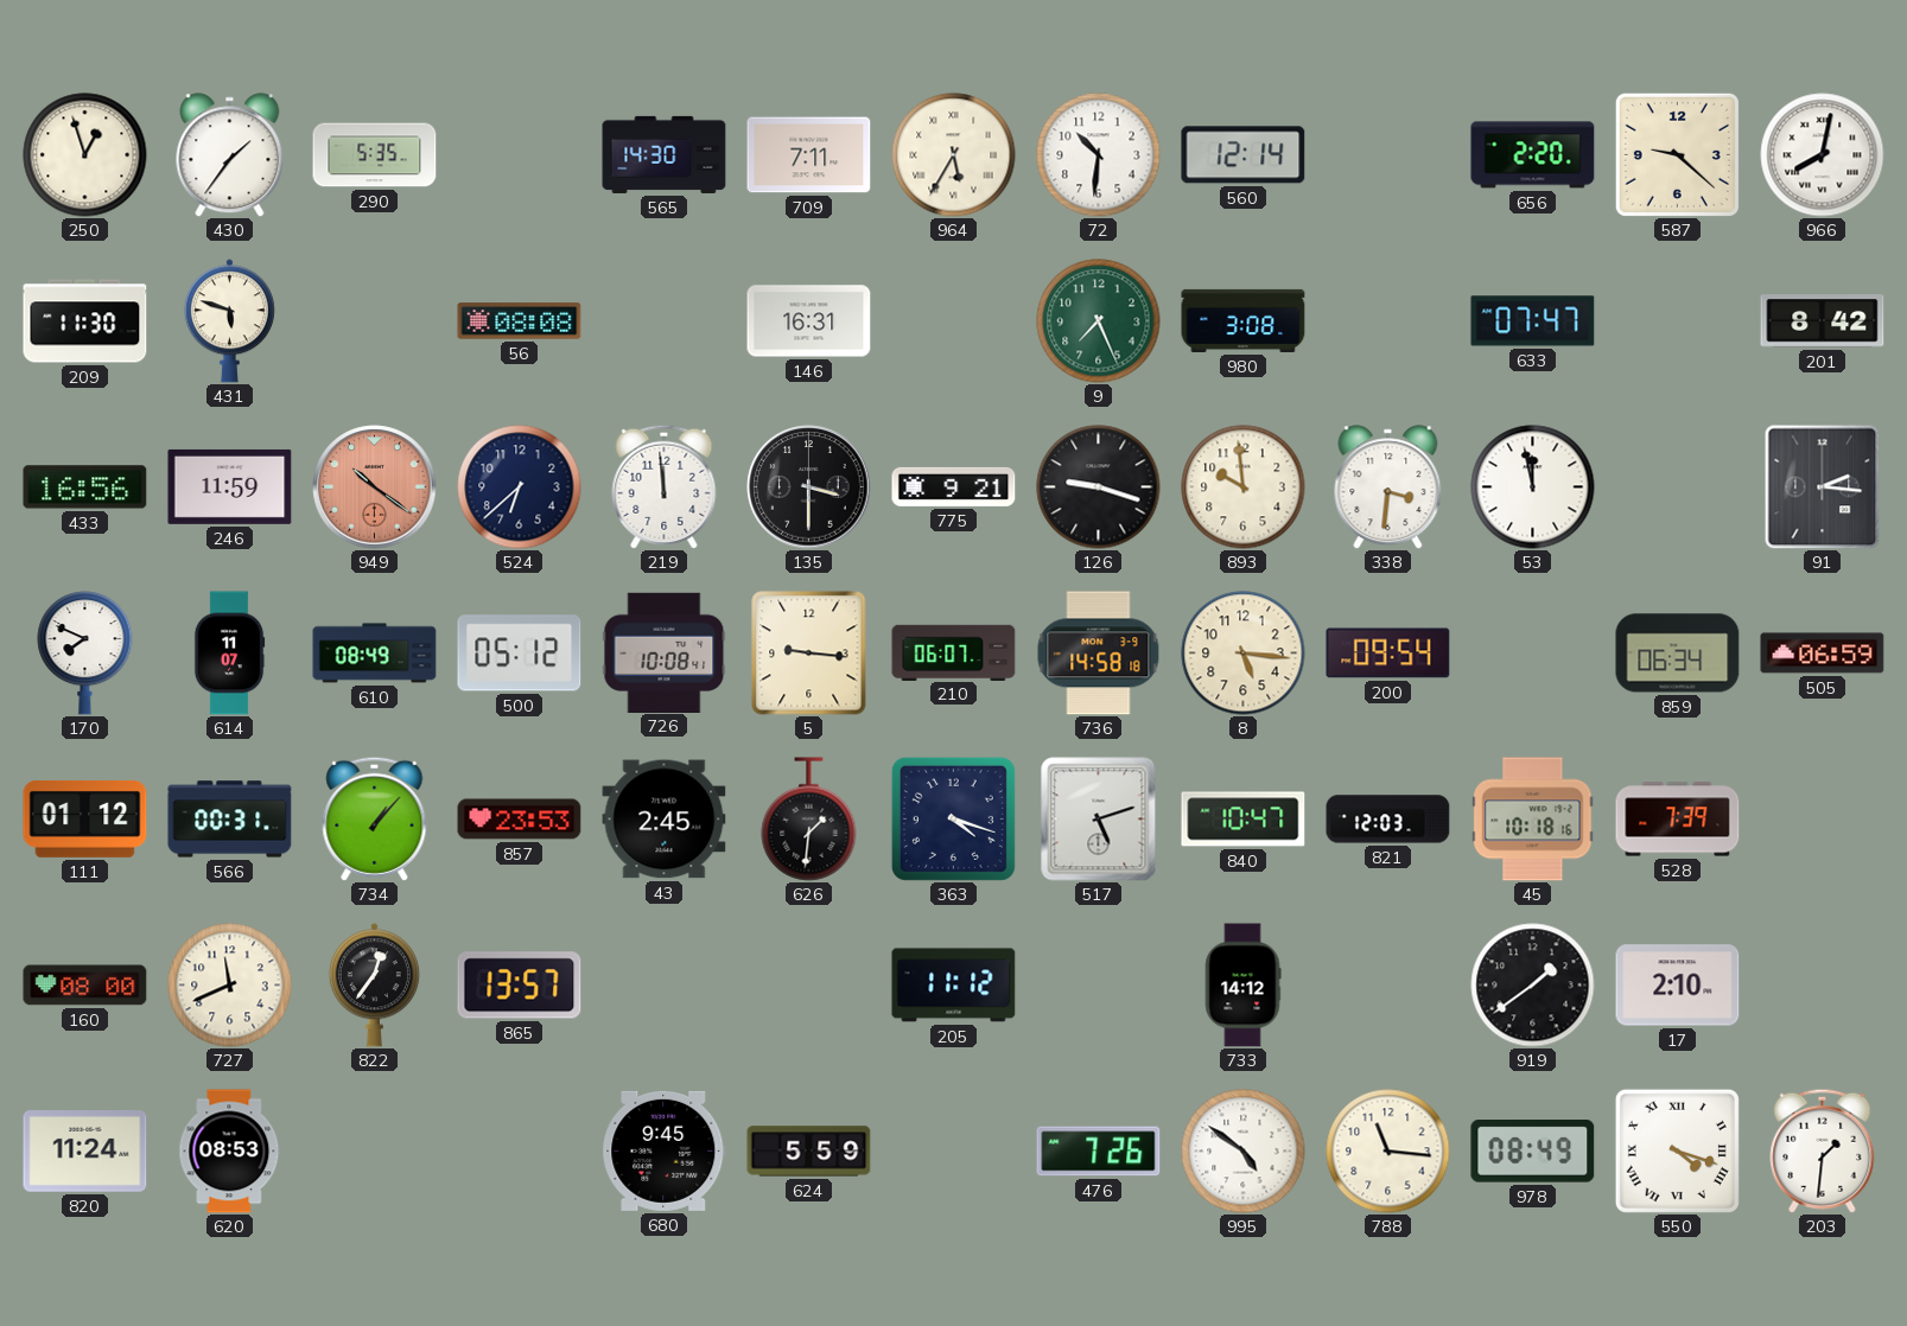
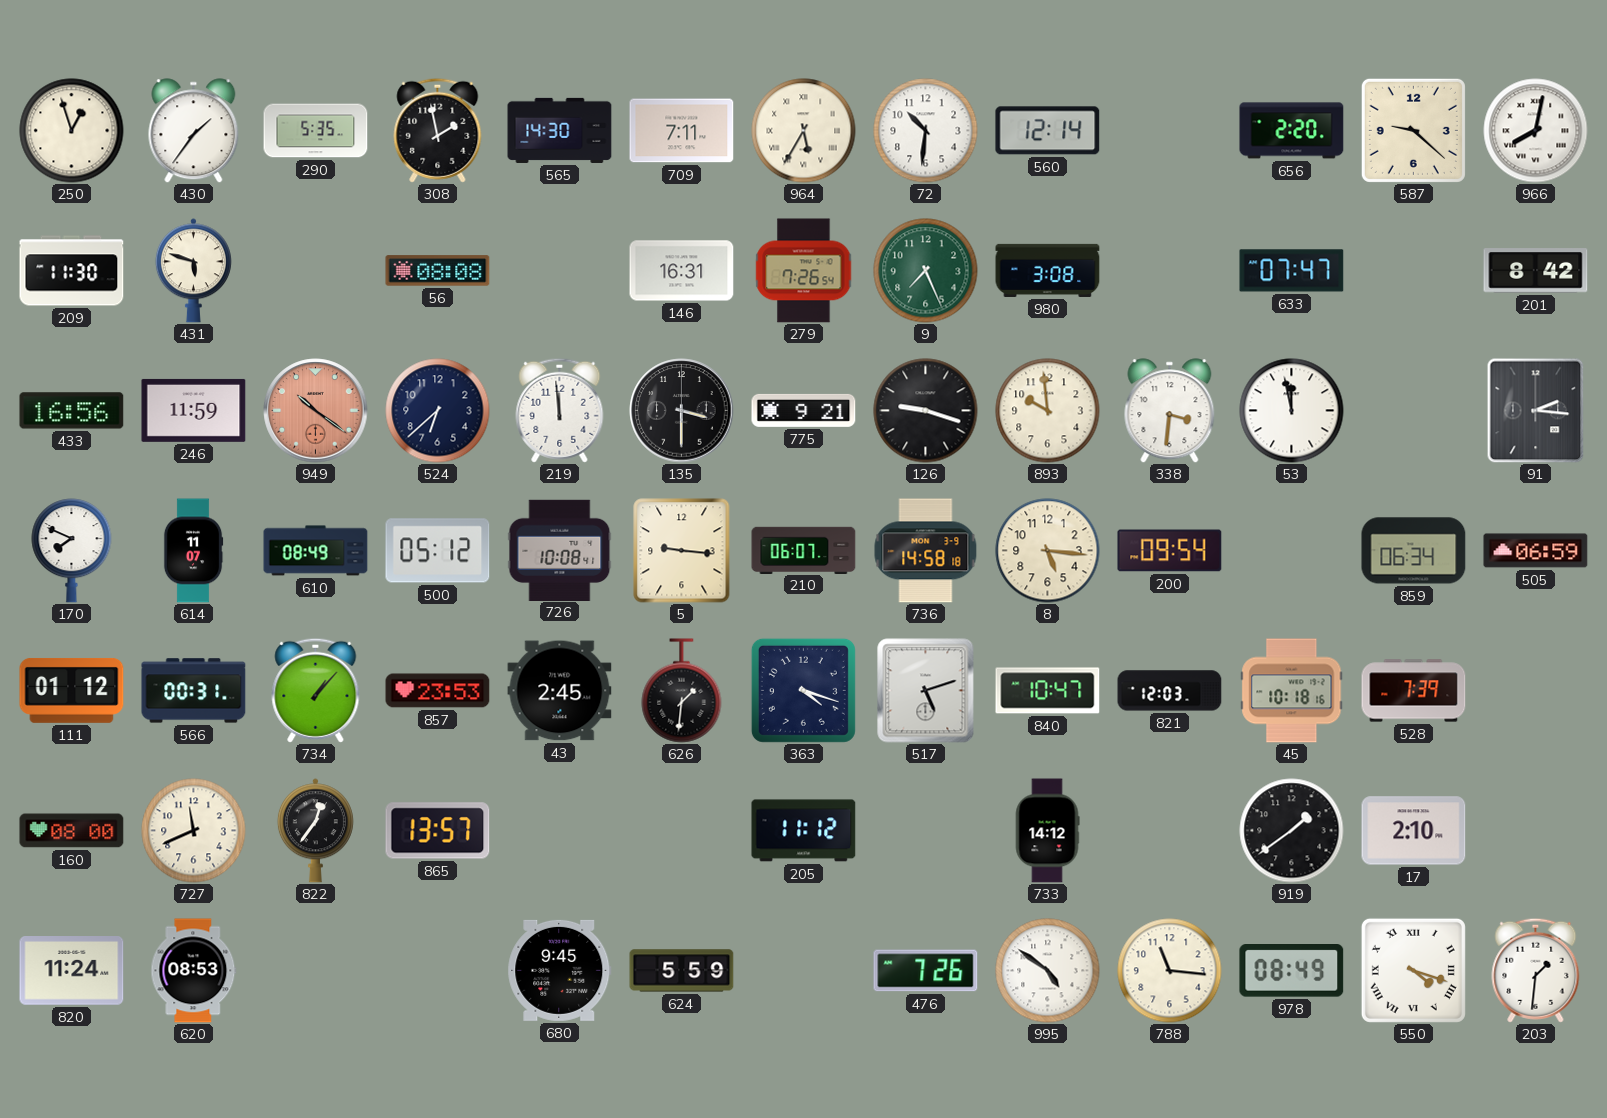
308: none -> 1:58
279: none -> 7:26
